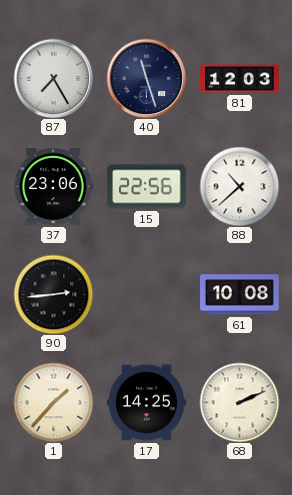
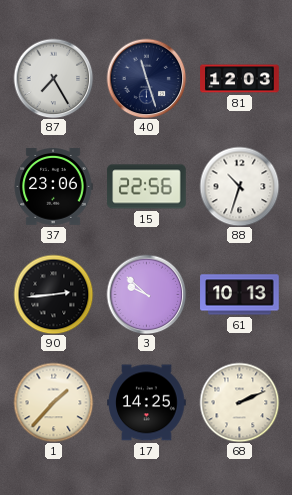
88: 10:38 -> 10:33
3: none -> 9:52
61: 10:08 -> 10:13
